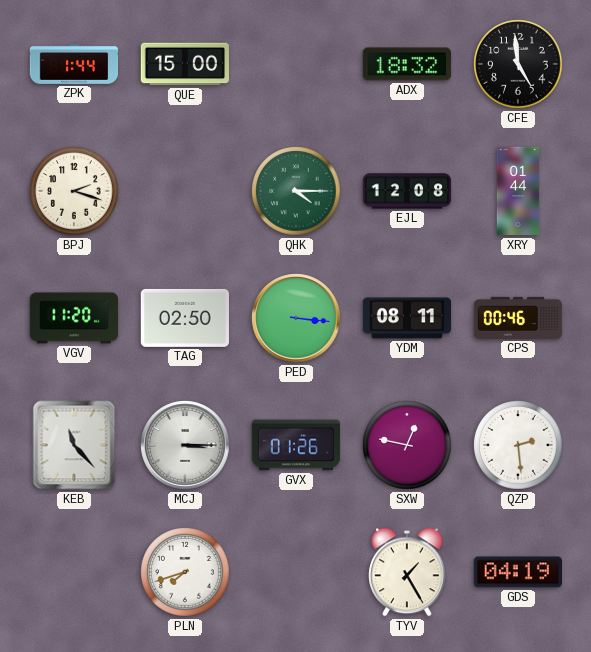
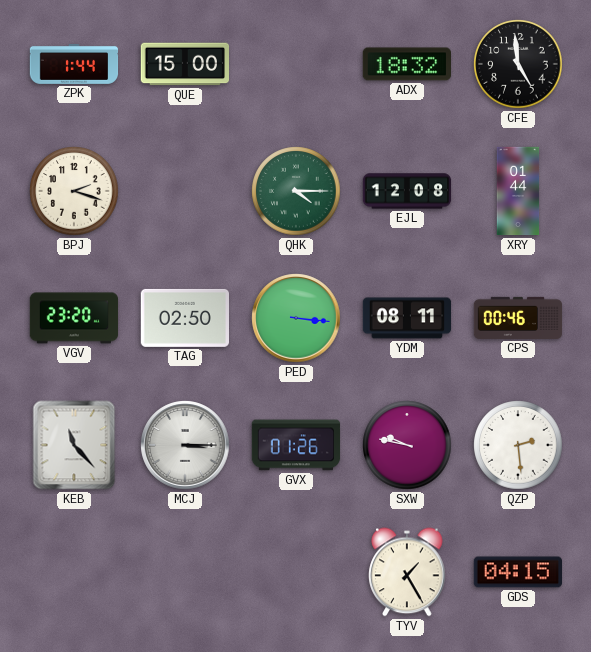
VGV: 11:20 -> 23:20
SXW: 12:47 -> 9:47
PLN: 7:42 -> none
GDS: 04:19 -> 04:15
